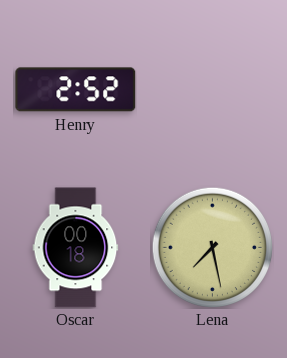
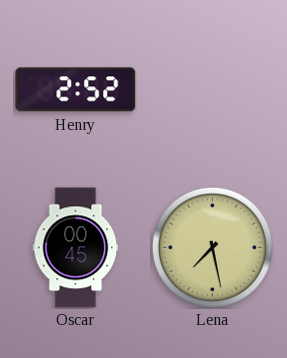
Oscar: 00:18 -> 00:45
